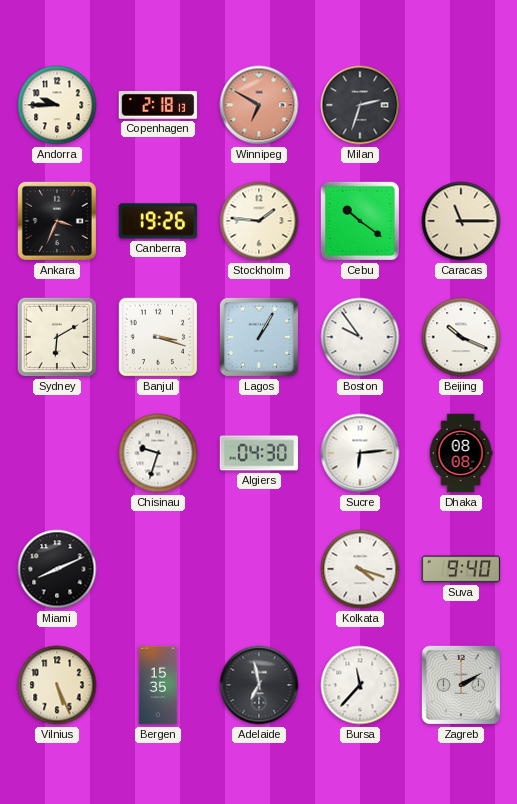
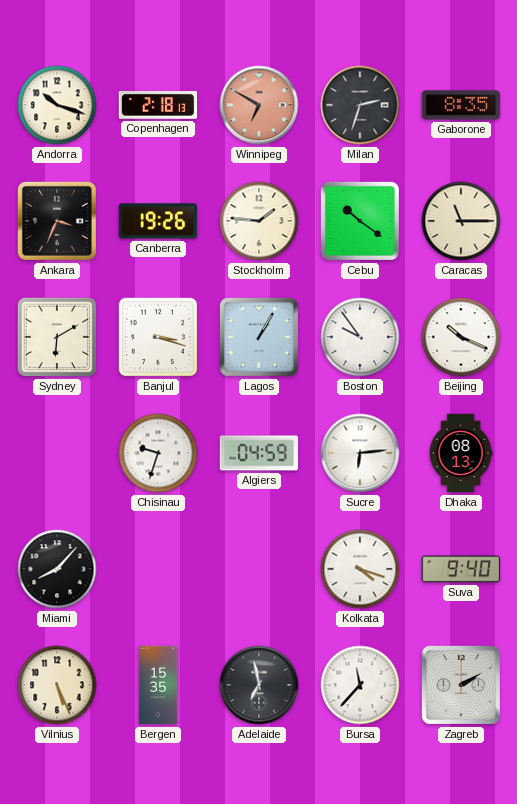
Andorra: 9:45 -> 10:18
Gaborone: none -> 8:35
Algiers: 04:30 -> 04:59
Dhaka: 08:08 -> 08:13
Miami: 8:11 -> 8:07
